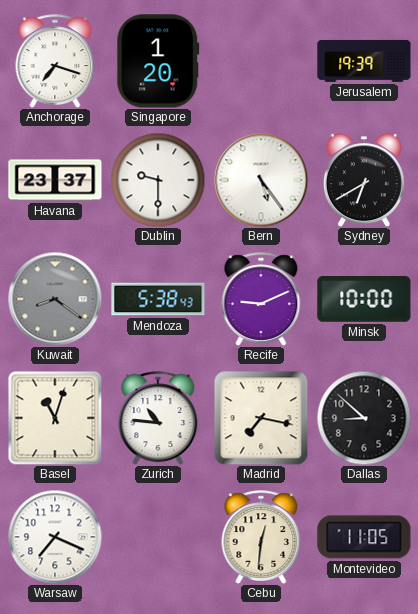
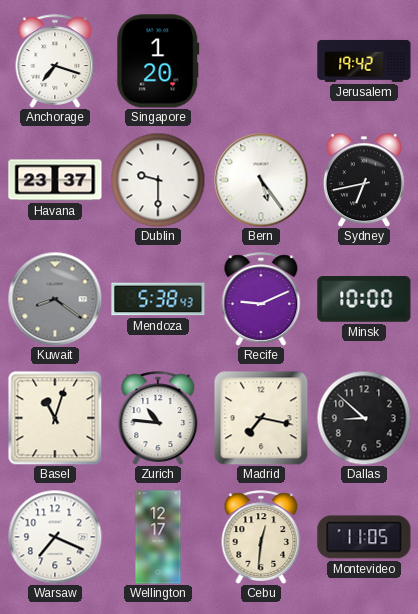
Jerusalem: 19:39 -> 19:42
Sydney: 6:40 -> 6:43
Wellington: none -> 12:17
